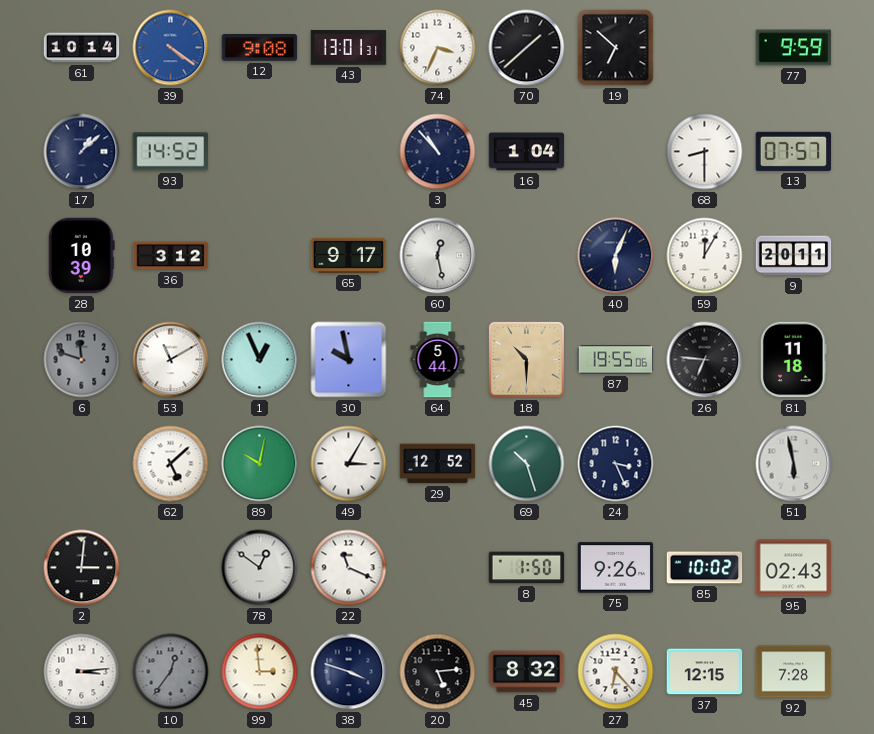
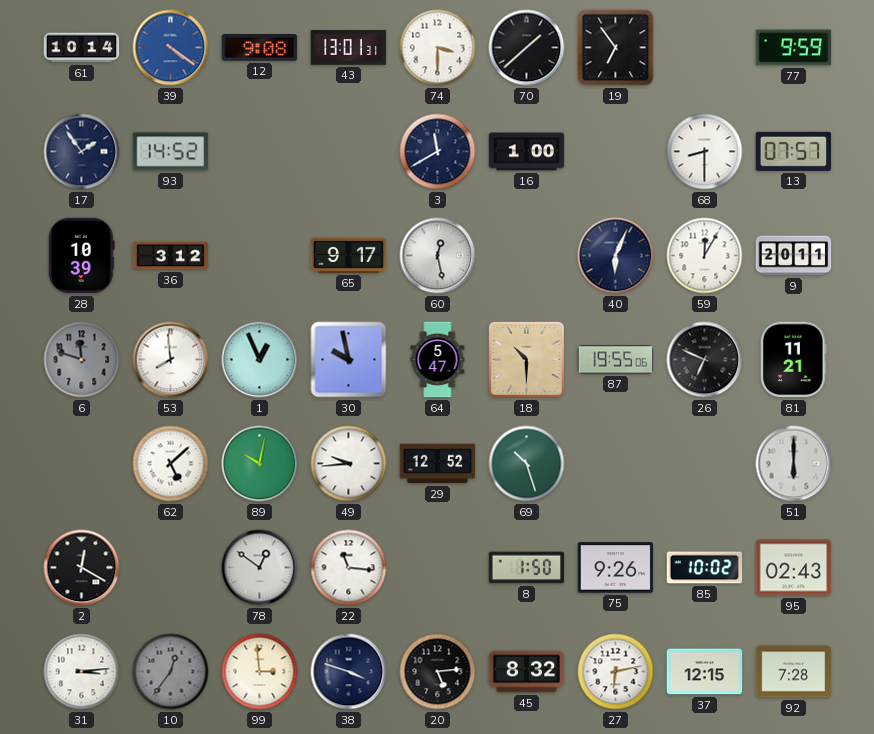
74: 3:34 -> 3:30
19: 6:52 -> 6:54
17: 1:08 -> 1:54
3: 10:53 -> 11:40
16: 1:04 -> 1:00
53: 11:10 -> 7:59
64: 5:44 -> 5:47
26: 6:46 -> 6:49
81: 11:18 -> 11:21
49: 3:05 -> 9:44
24: 3:26 -> none
51: 5:58 -> 6:00
2: 3:01 -> 12:20
22: 11:19 -> 11:16
27: 6:23 -> 6:13
